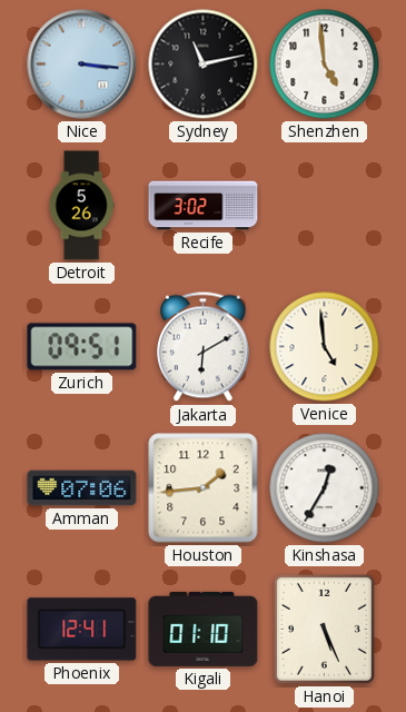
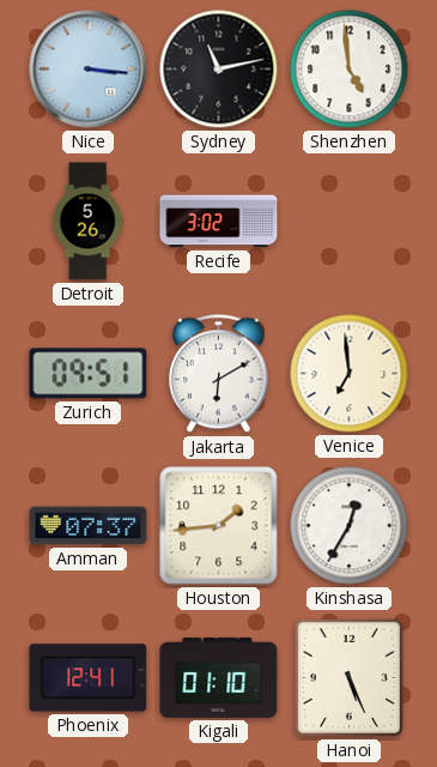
Venice: 4:59 -> 6:59
Amman: 07:06 -> 07:37
